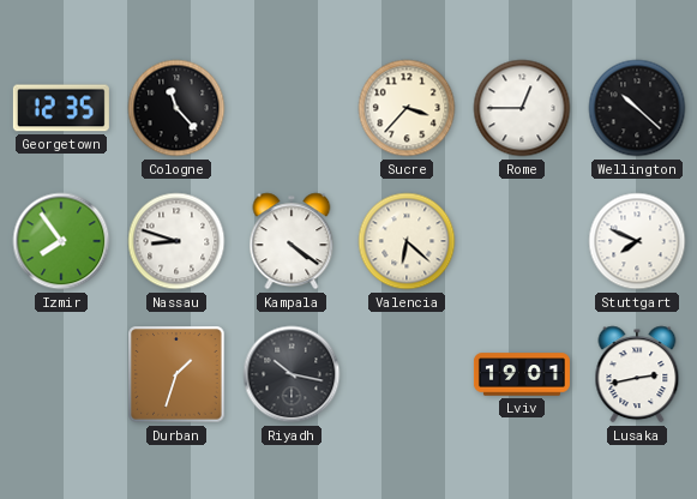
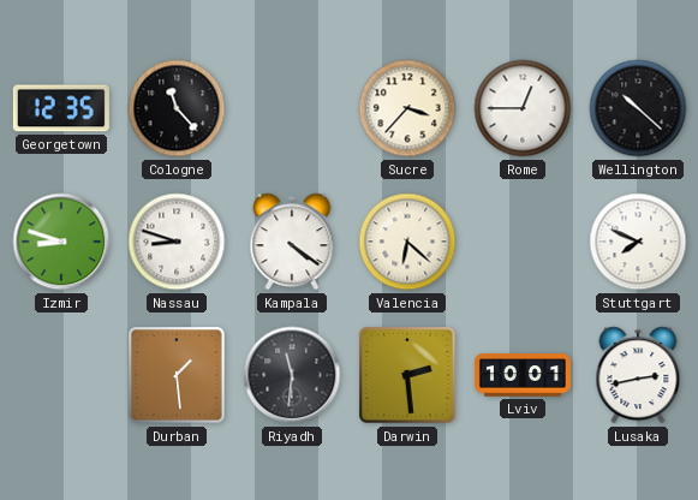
Izmir: 7:54 -> 8:48
Durban: 1:33 -> 1:29
Riyadh: 10:17 -> 11:31
Darwin: none -> 2:29
Lviv: 19:01 -> 10:01
